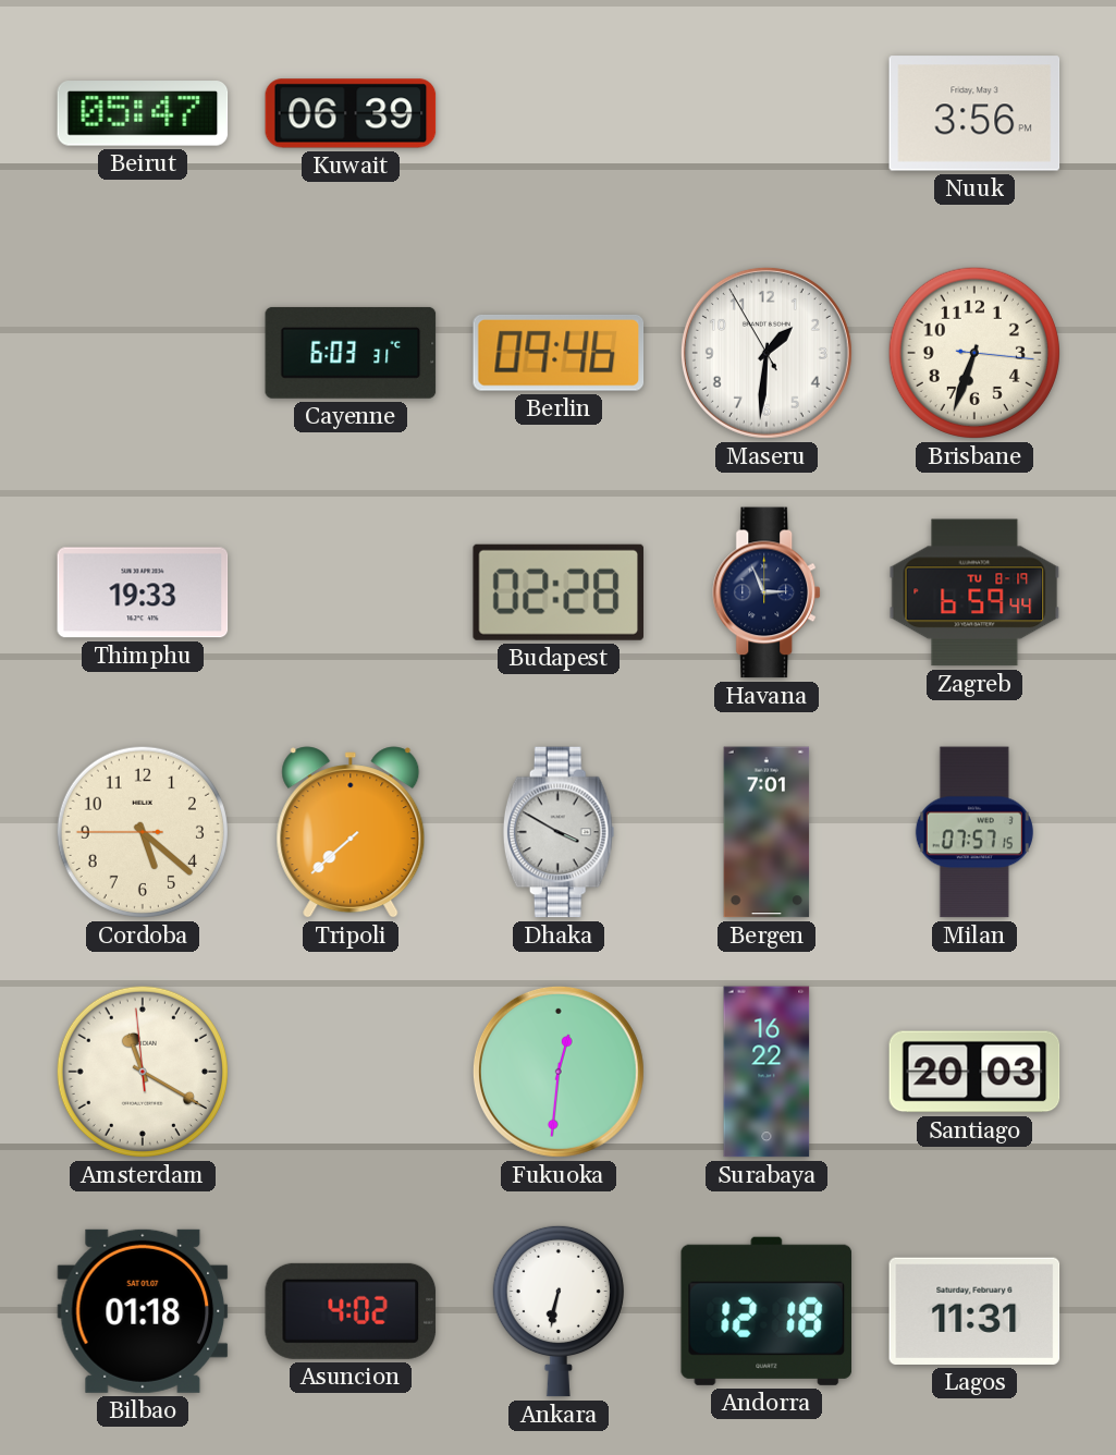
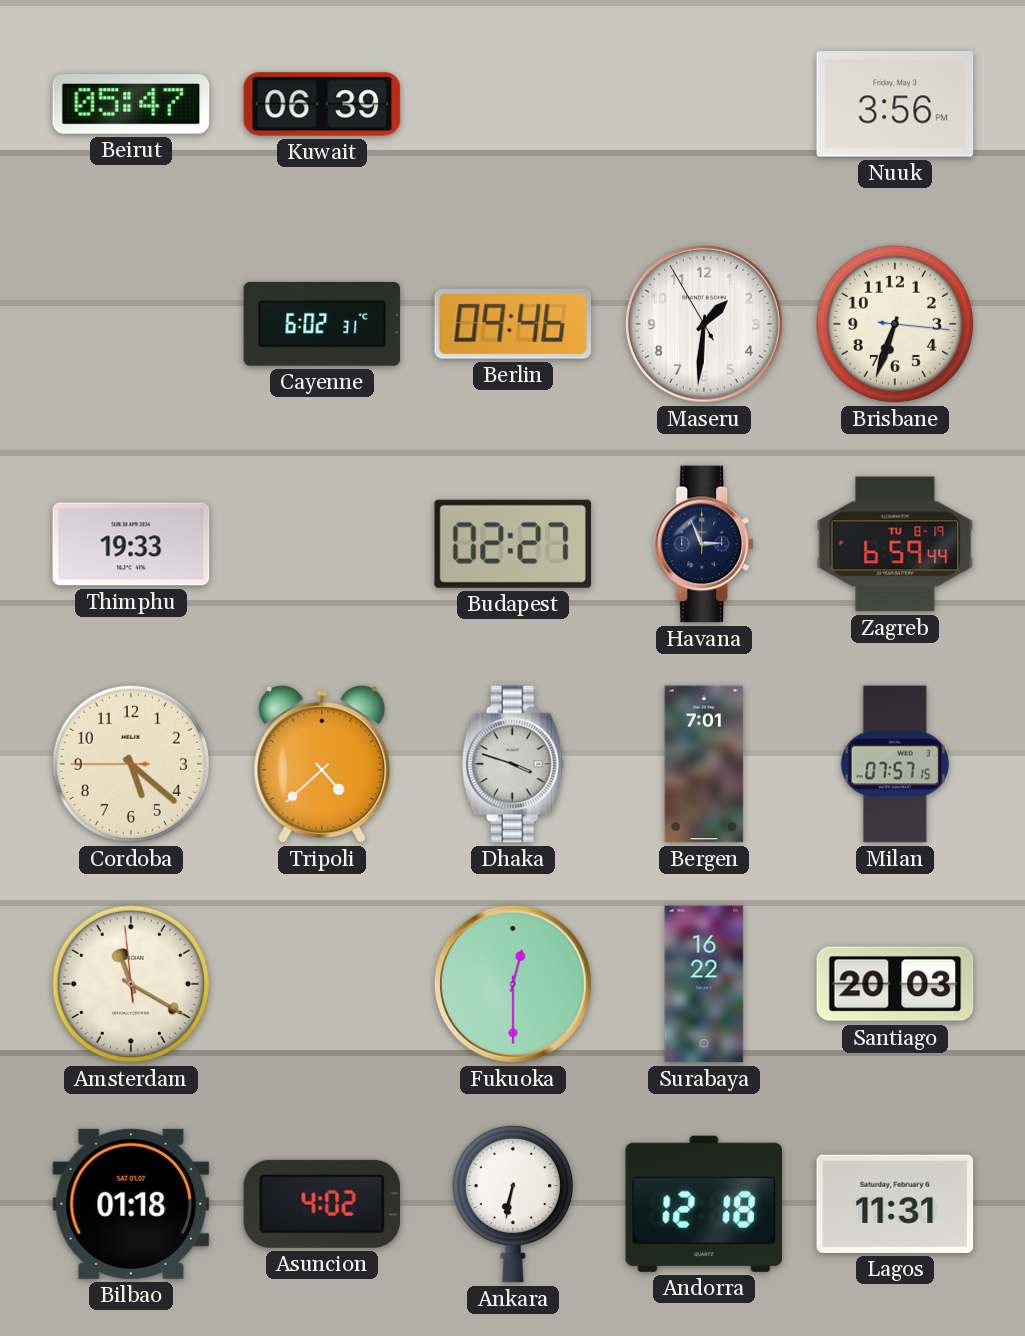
Cayenne: 6:03 -> 6:02
Budapest: 02:28 -> 02:27
Tripoli: 7:38 -> 4:38
Dhaka: 3:50 -> 3:48
Fukuoka: 12:31 -> 12:30
